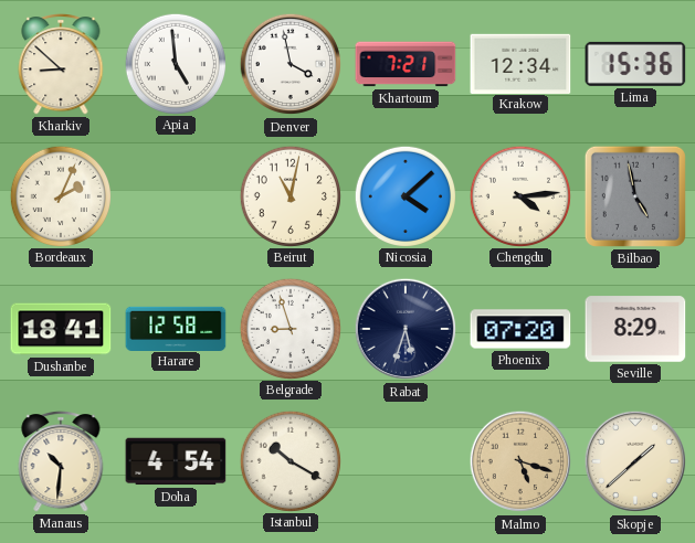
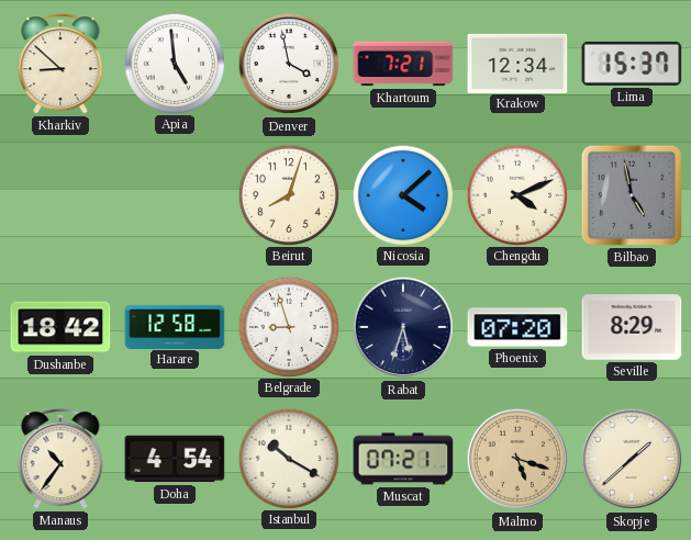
Lima: 15:36 -> 15:37
Bordeaux: 2:04 -> none
Beirut: 11:02 -> 8:03
Chengdu: 4:14 -> 4:11
Dushanbe: 18:41 -> 18:42
Manaus: 10:31 -> 10:36
Muscat: none -> 07:21
